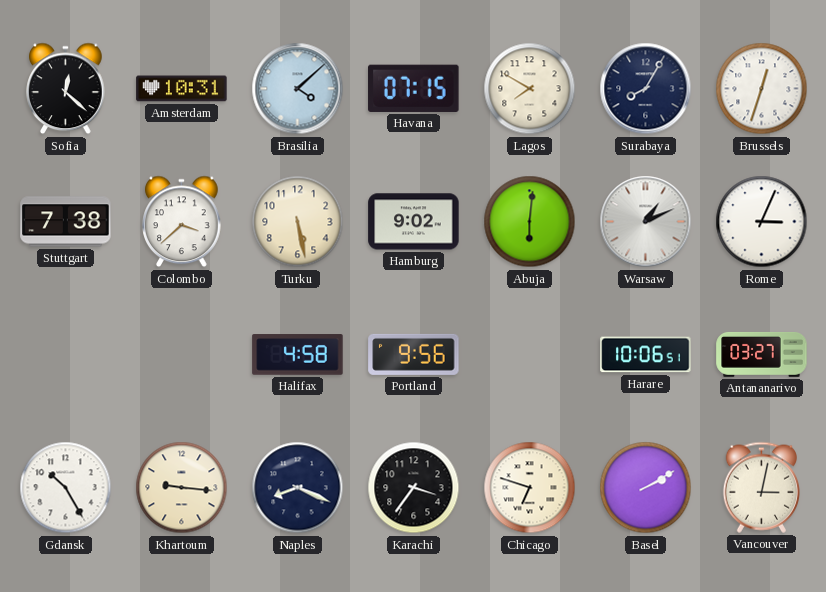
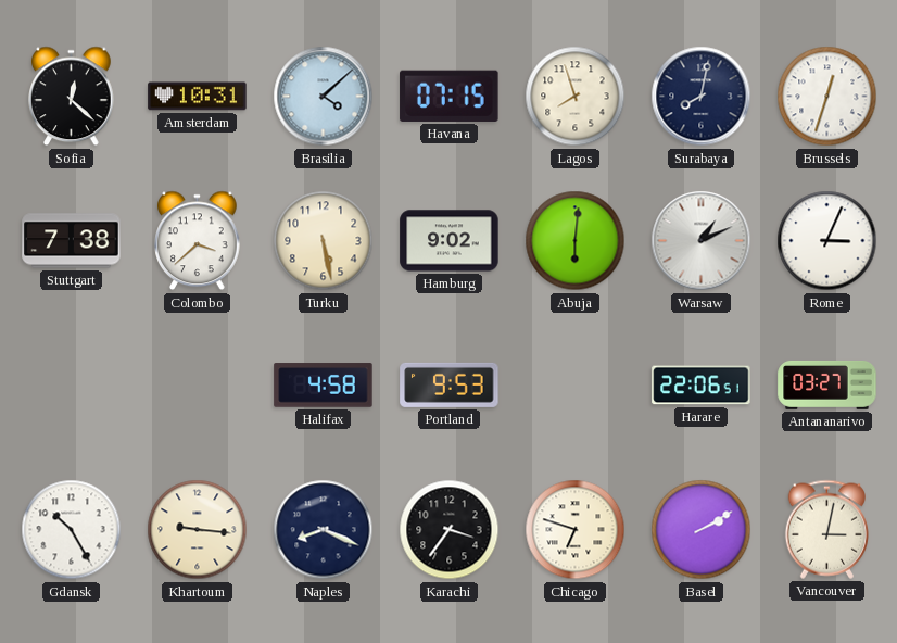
Lagos: 7:50 -> 7:57
Surabaya: 8:05 -> 8:02
Portland: 9:56 -> 9:53
Harare: 10:06 -> 22:06
